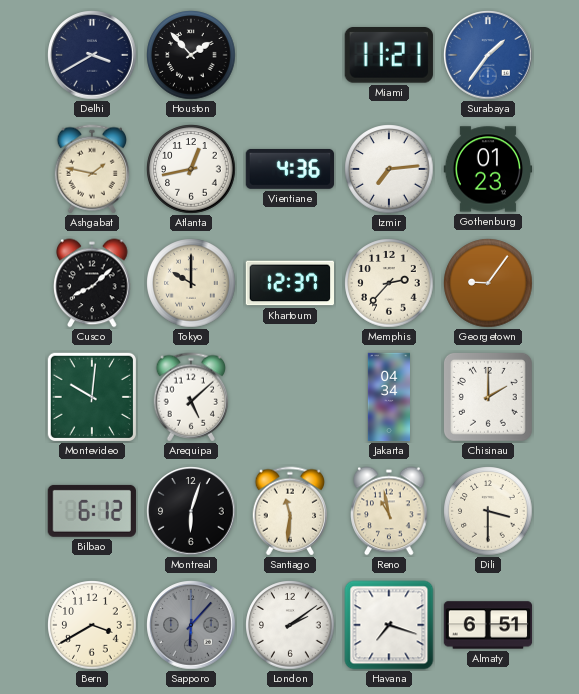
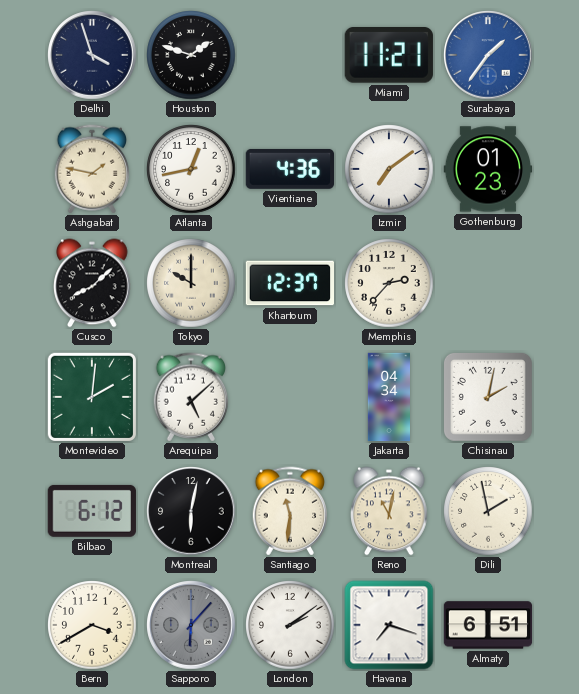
Delhi: 3:40 -> 3:57
Houston: 1:53 -> 1:48
Izmir: 7:14 -> 7:09
Georgetown: 9:06 -> none
Montevideo: 10:01 -> 2:01
Chisinau: 2:00 -> 2:02
Montreal: 6:03 -> 6:02
Reno: 10:58 -> 11:02
Dili: 3:30 -> 1:58
